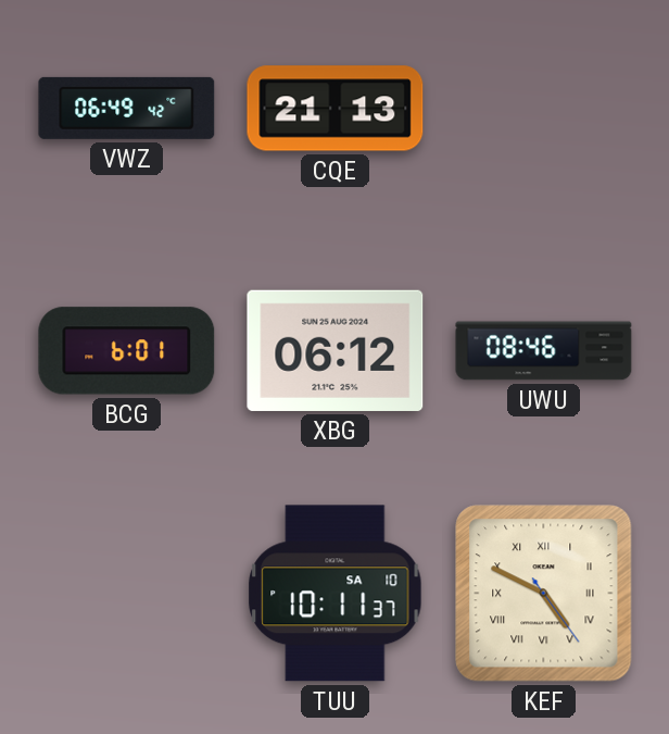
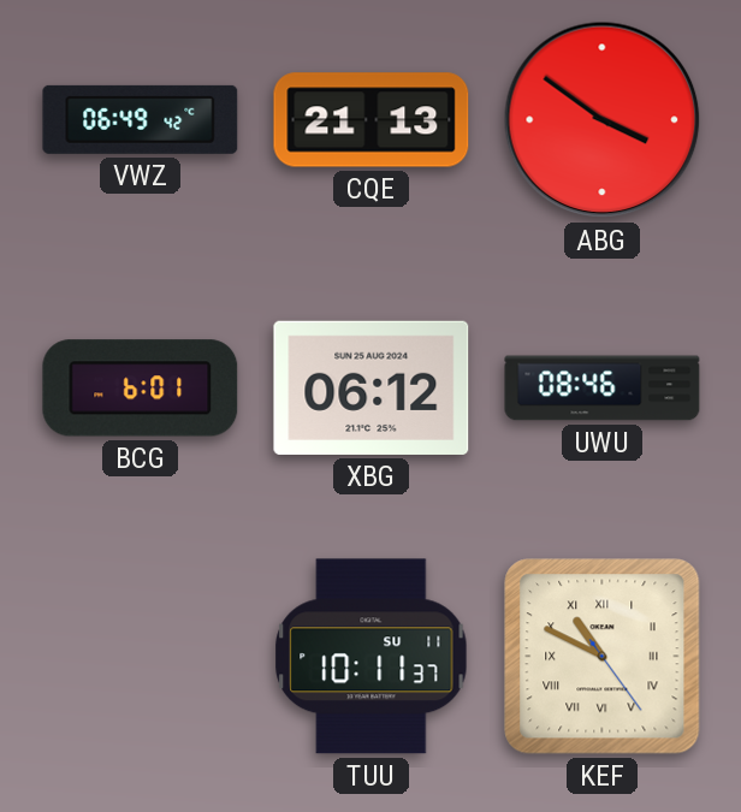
ABG: none -> 3:51
TUU date: SA 10 -> SU 11
KEF: 4:49 -> 10:49
